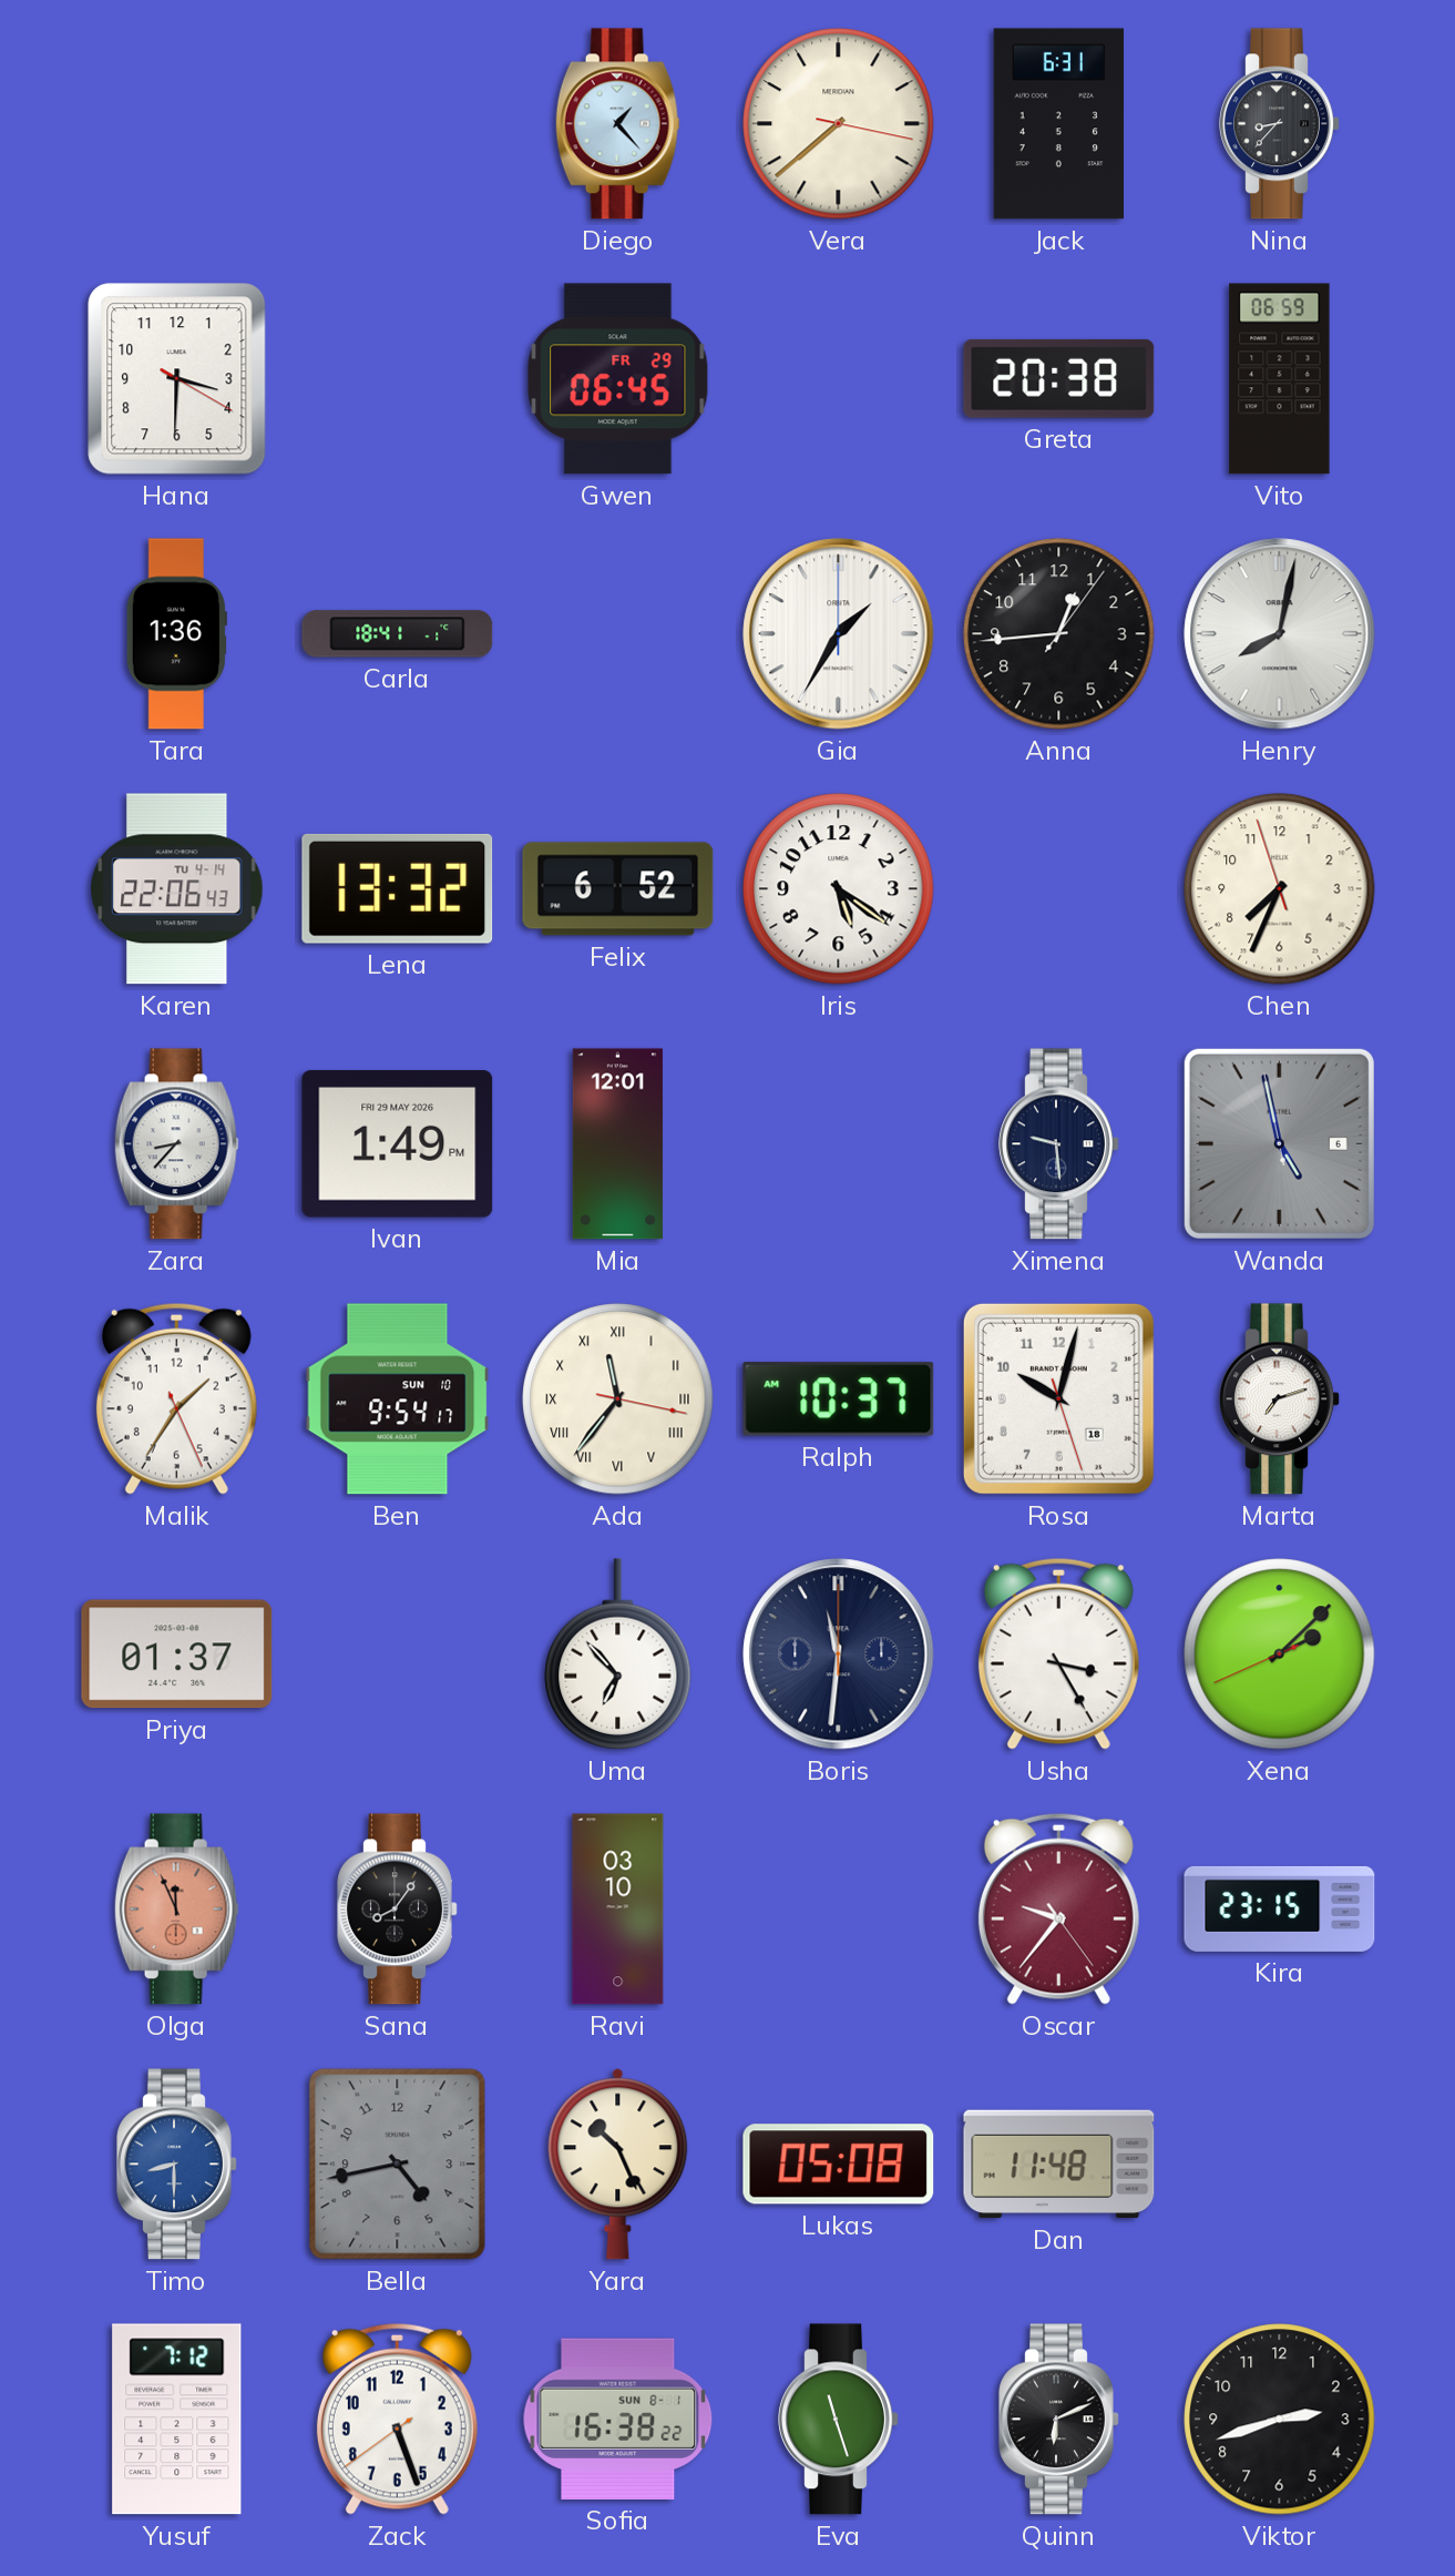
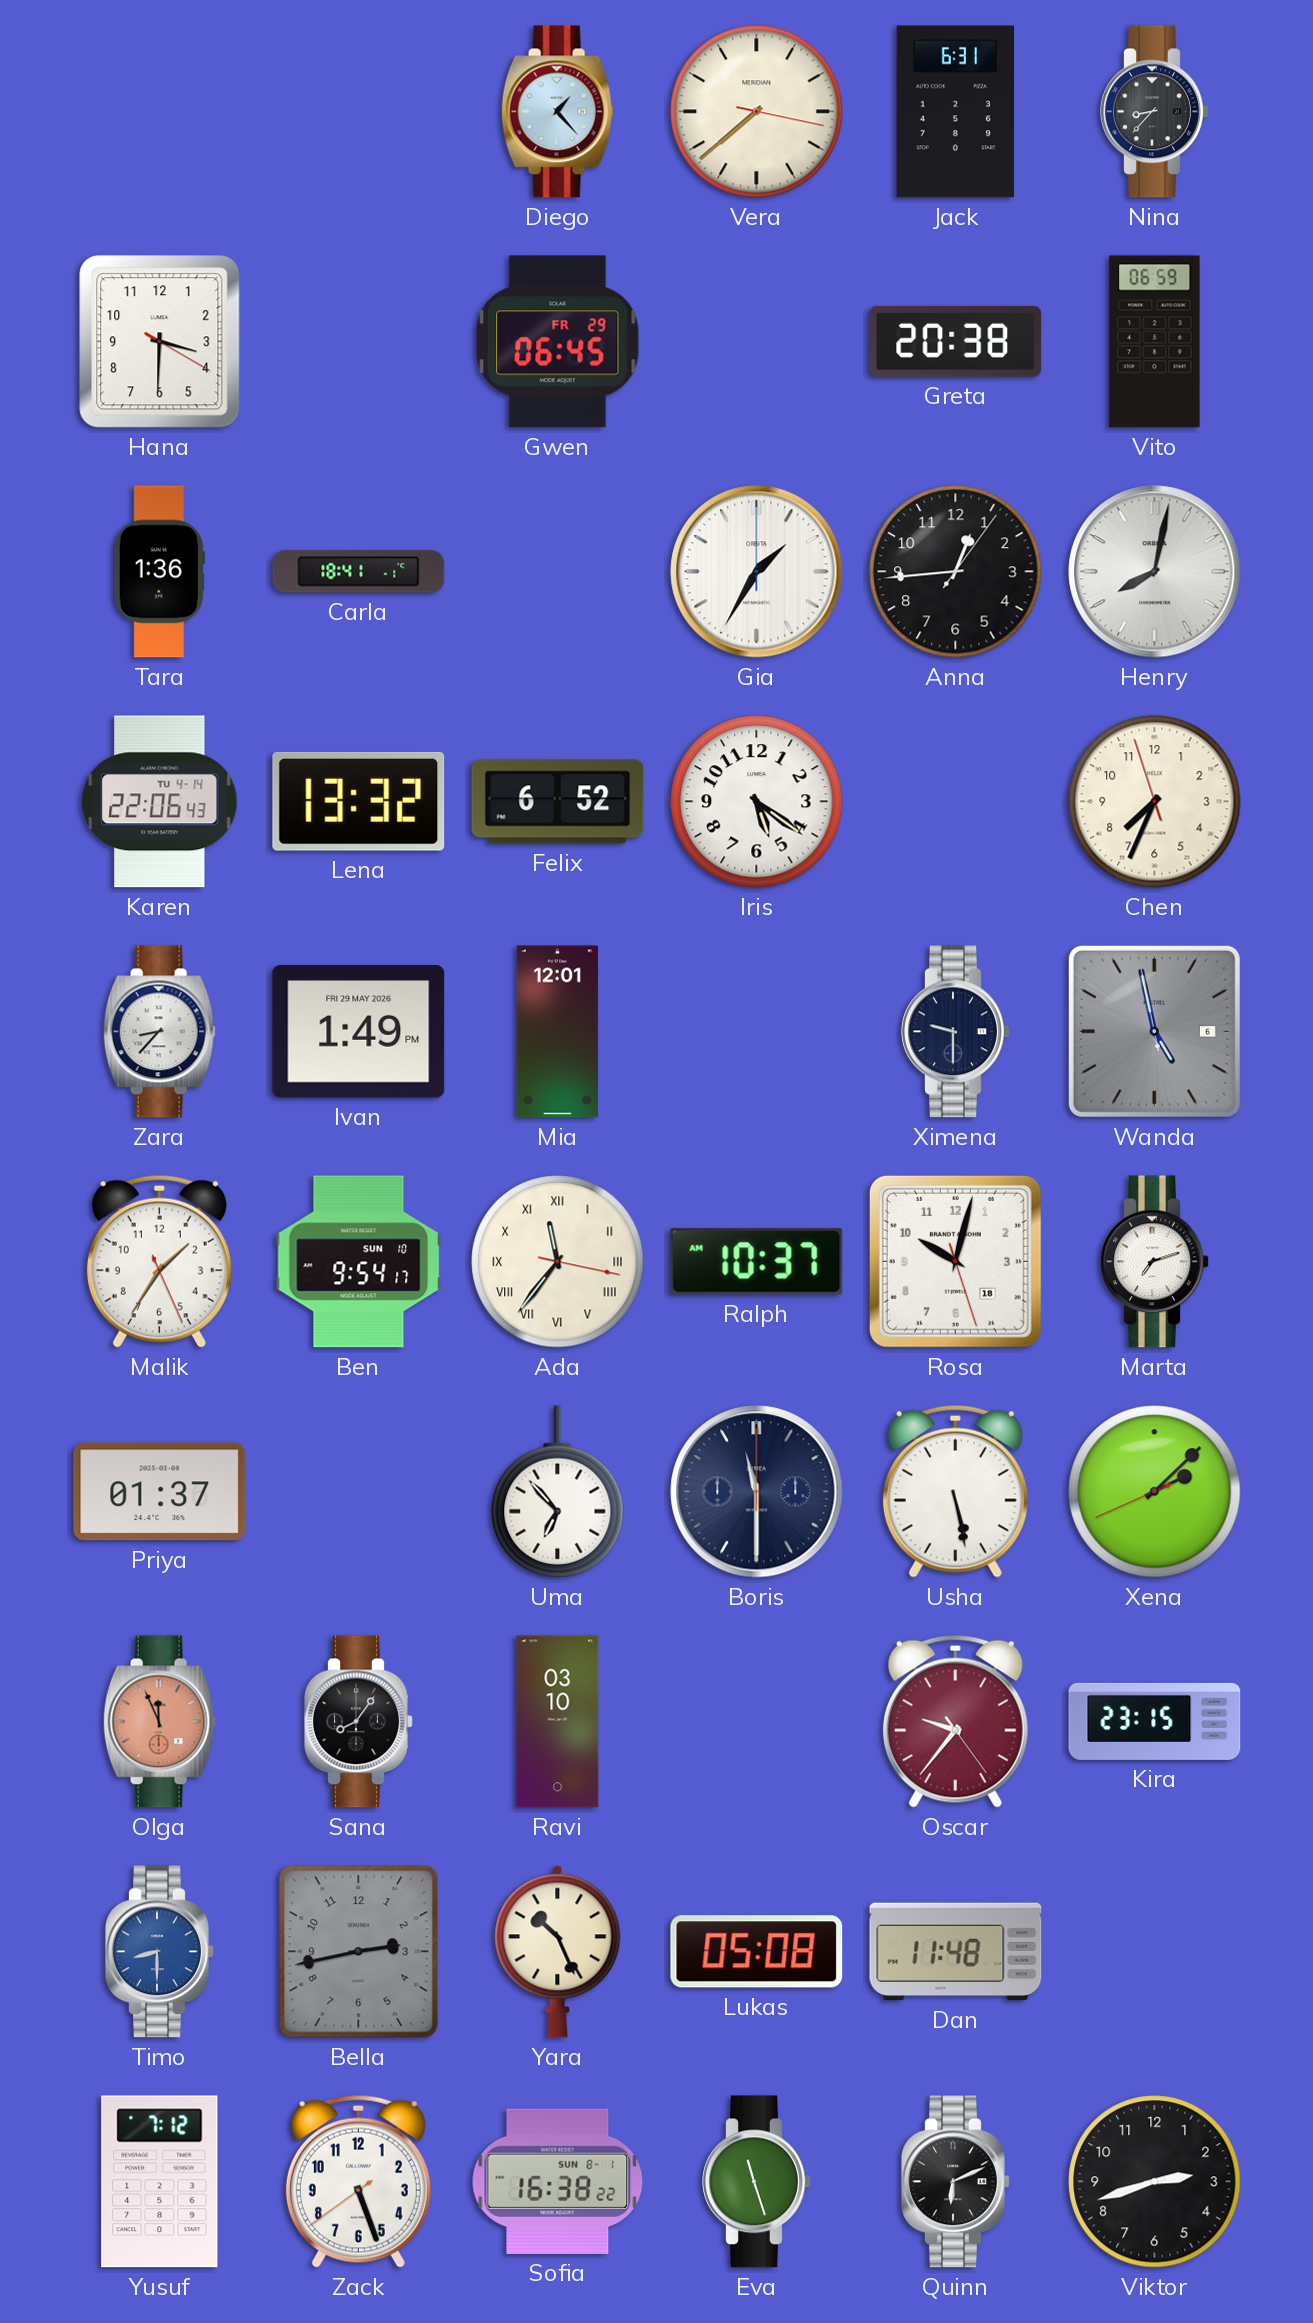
Ximena: 9:29 -> 9:30
Boris: 11:31 -> 11:30
Usha: 3:25 -> 5:28
Bella: 4:43 -> 2:43
